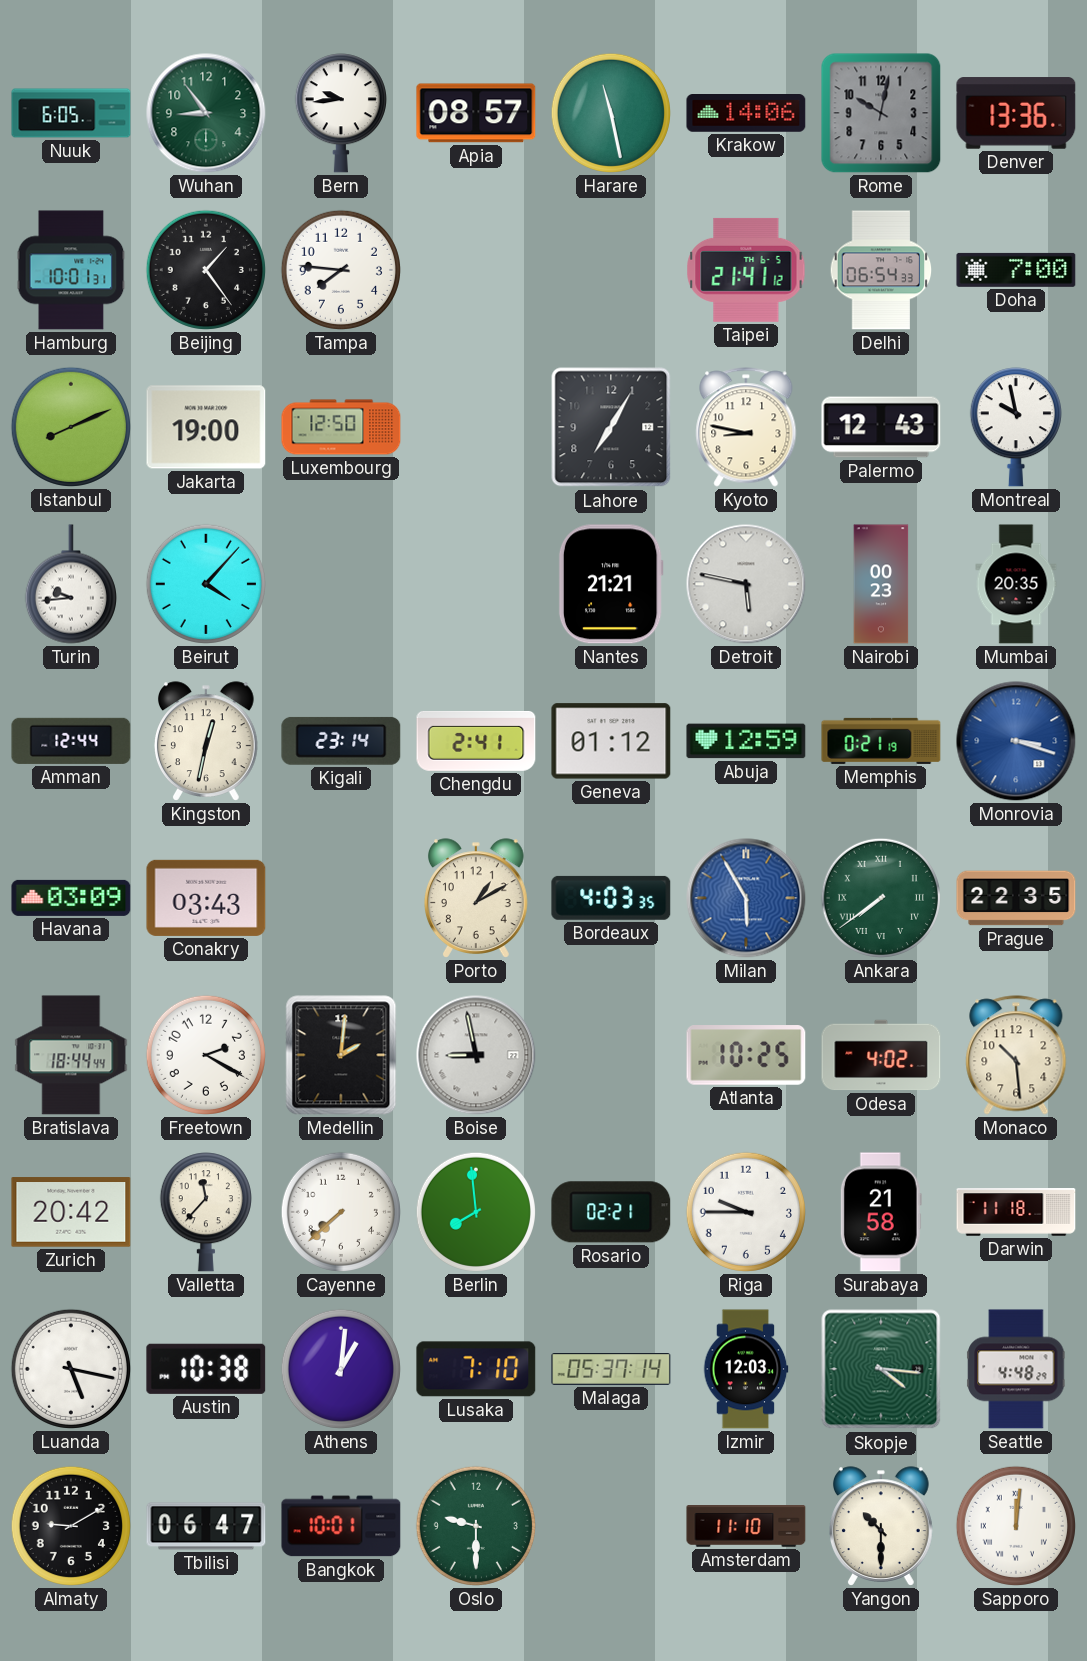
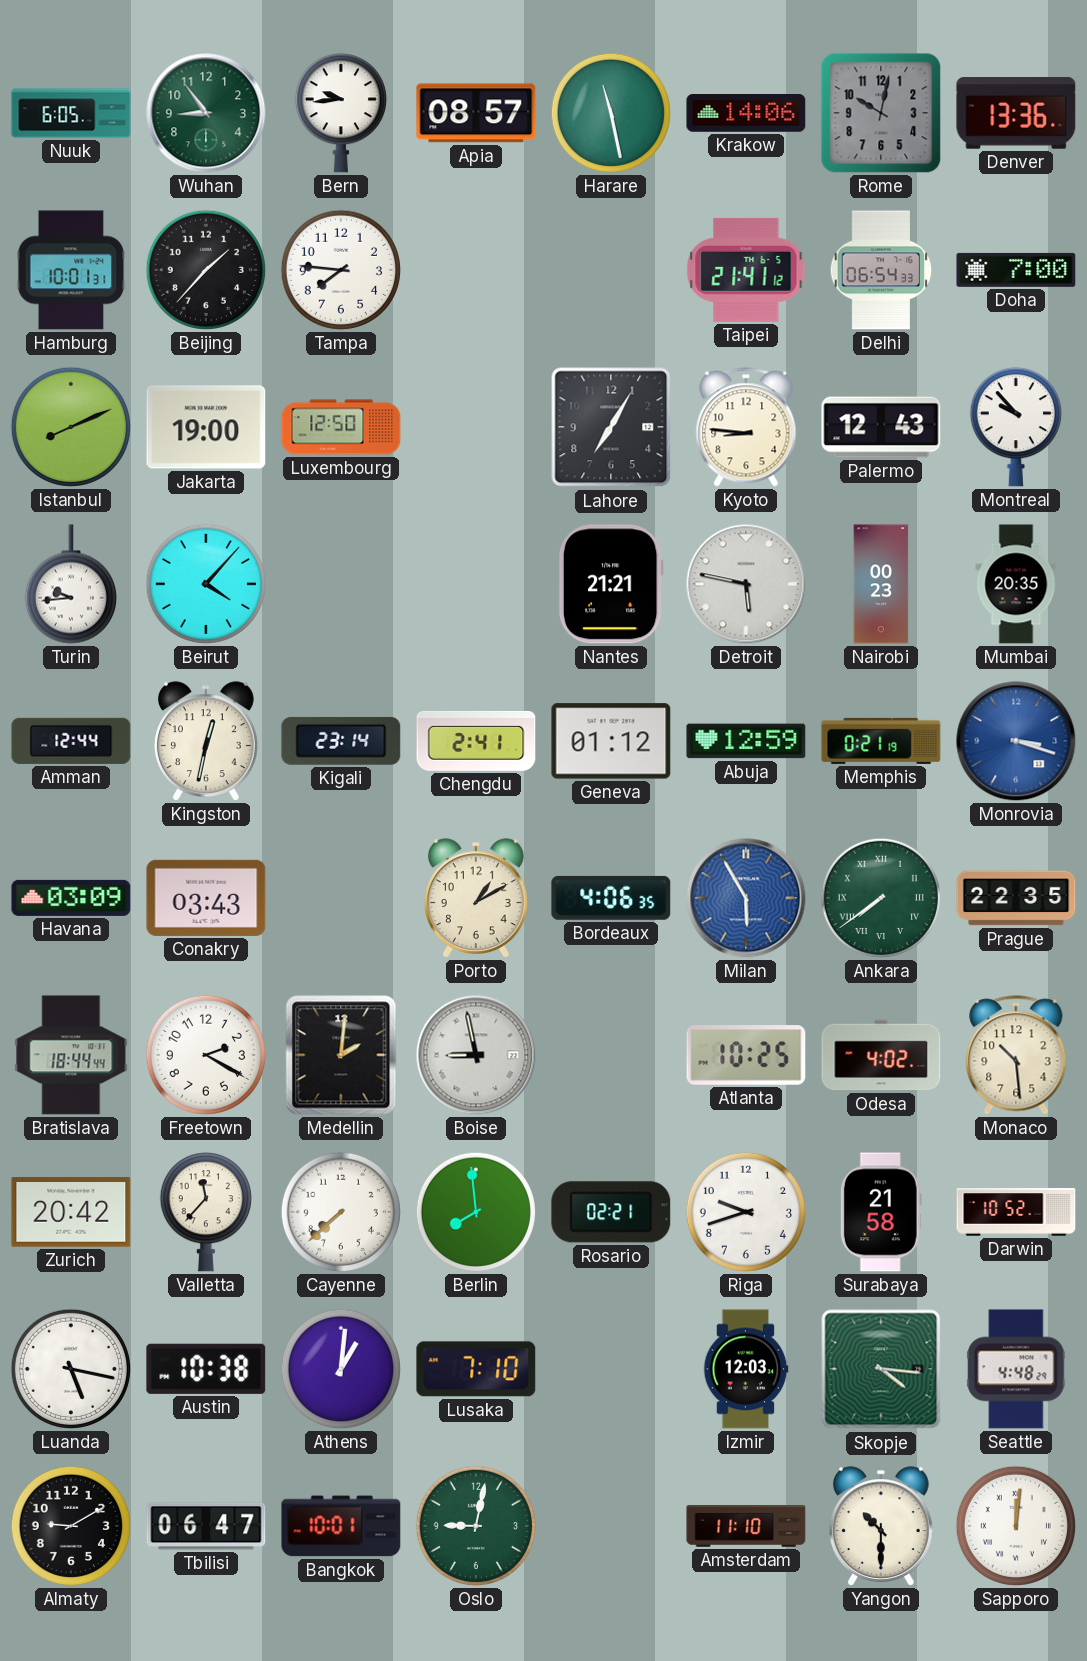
Beijing: 1:24 -> 1:37
Kyoto: 8:47 -> 8:46
Montreal: 9:58 -> 9:53
Bordeaux: 4:03 -> 4:06
Riga: 9:45 -> 9:42
Darwin: 11:18 -> 10:52
Malaga: 05:37 -> none
Oslo: 9:30 -> 9:02
